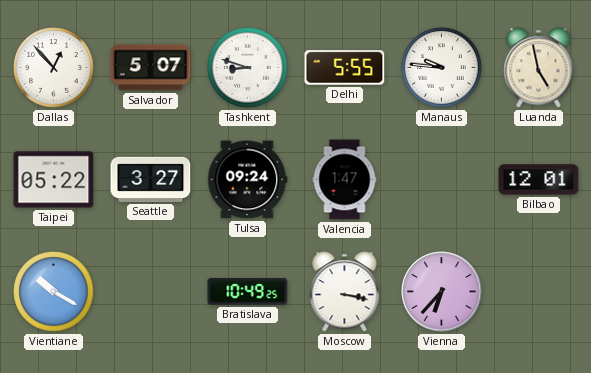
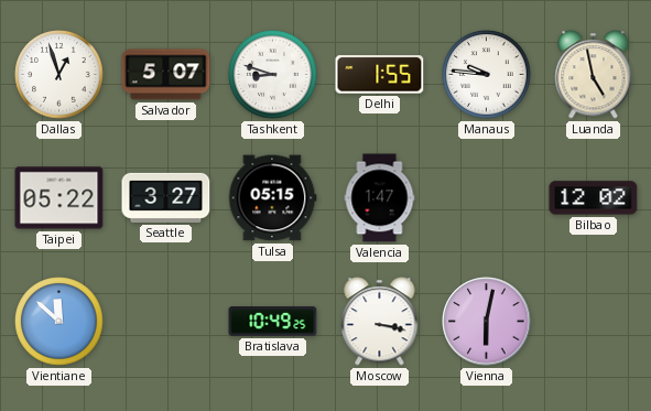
Dallas: 12:53 -> 12:57
Delhi: 5:55 -> 1:55
Tulsa: 09:24 -> 05:15
Bilbao: 12:01 -> 12:02
Vientiane: 10:20 -> 11:52
Vienna: 6:37 -> 6:02
